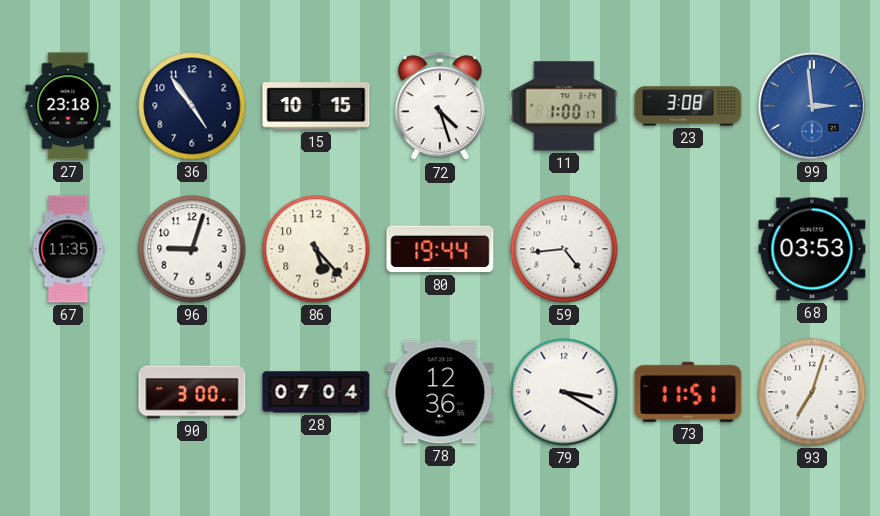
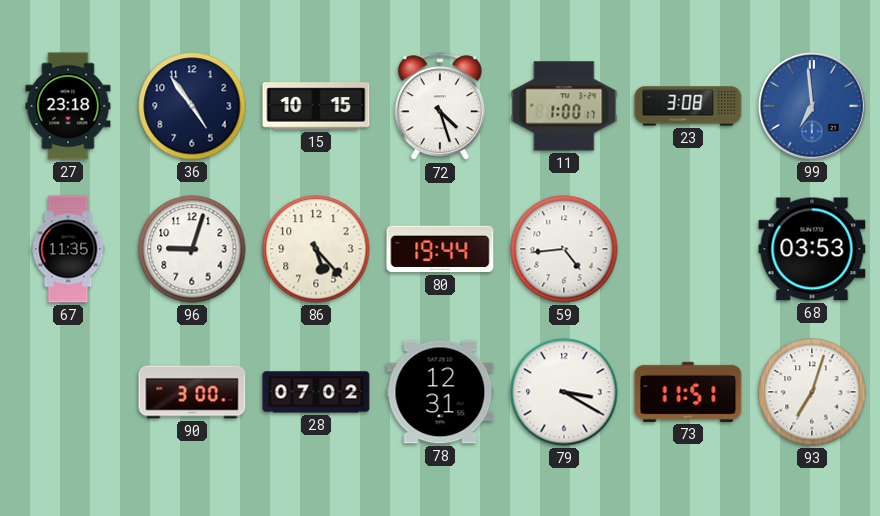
99: 2:59 -> 6:59
28: 07:04 -> 07:02
78: 12:36 -> 12:31
